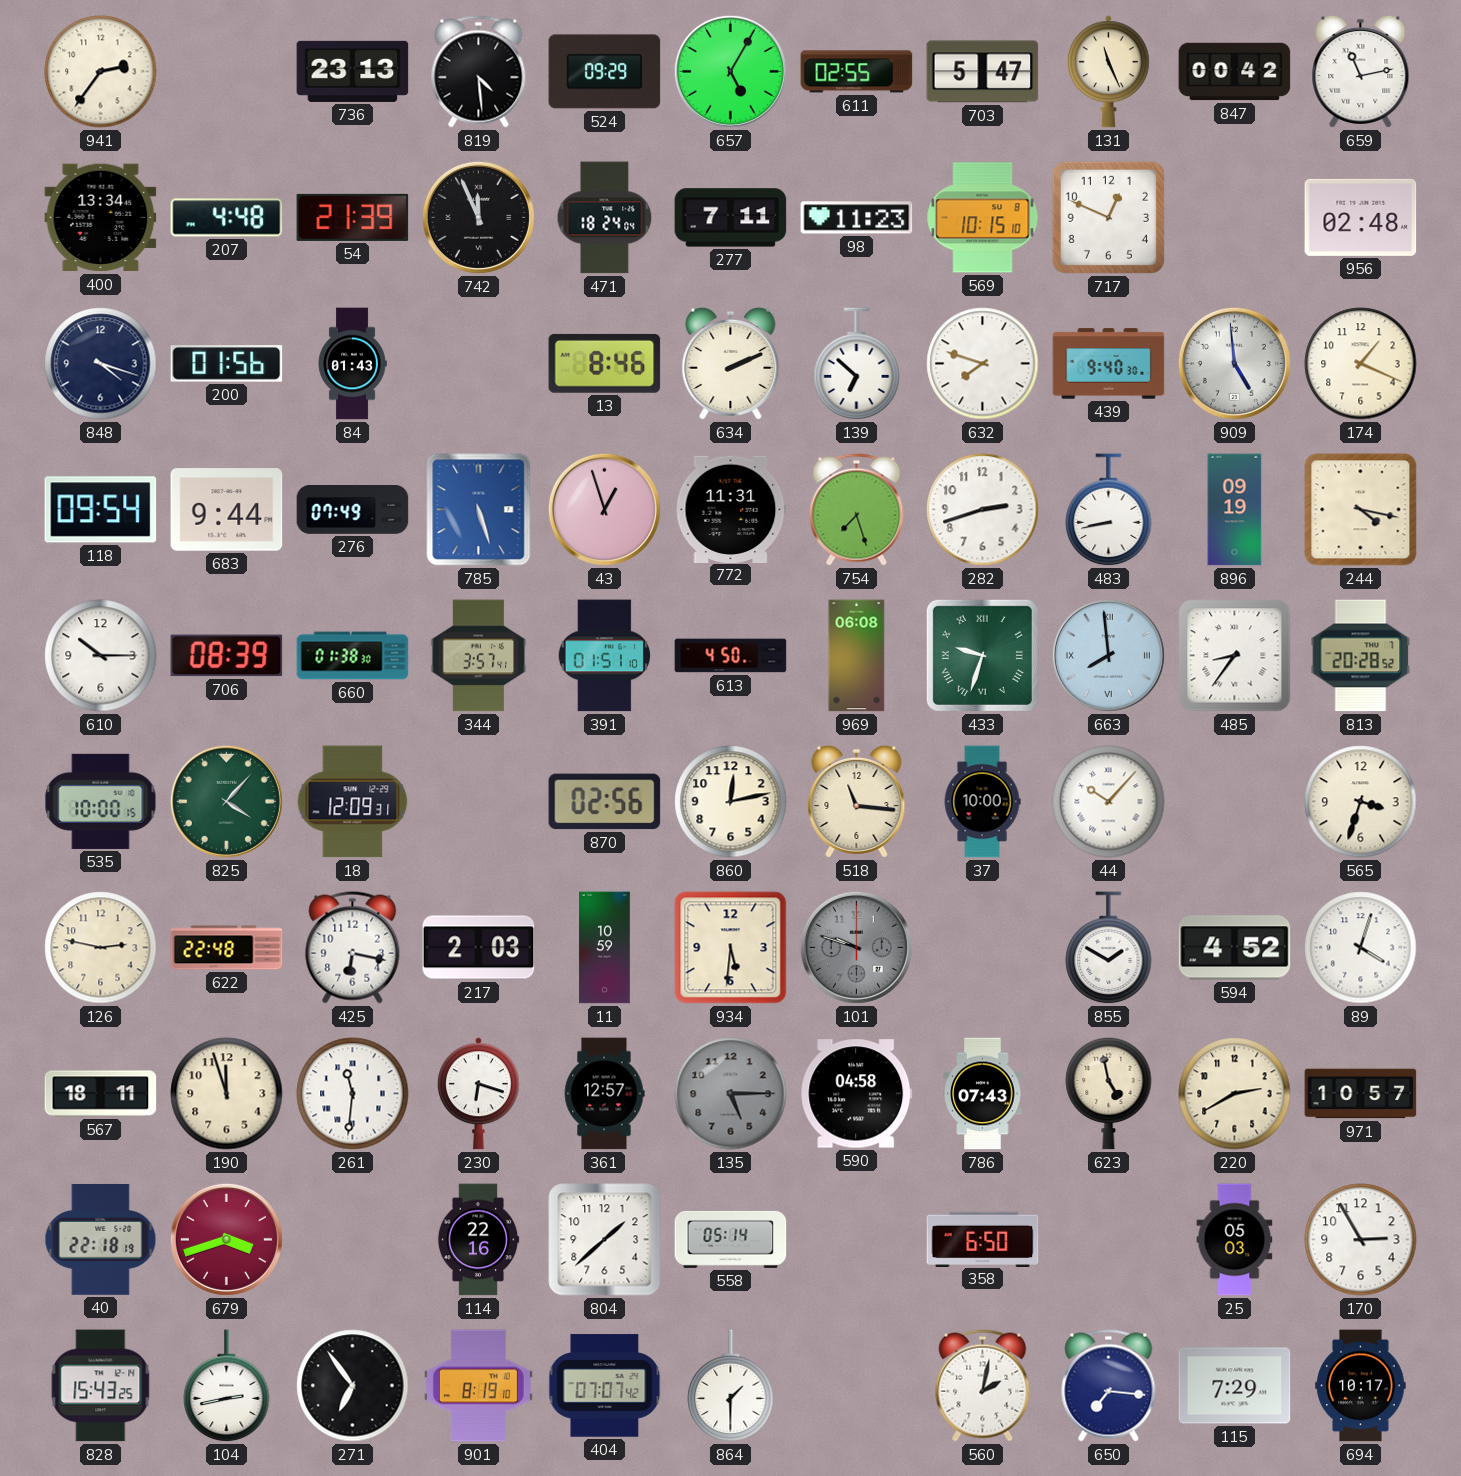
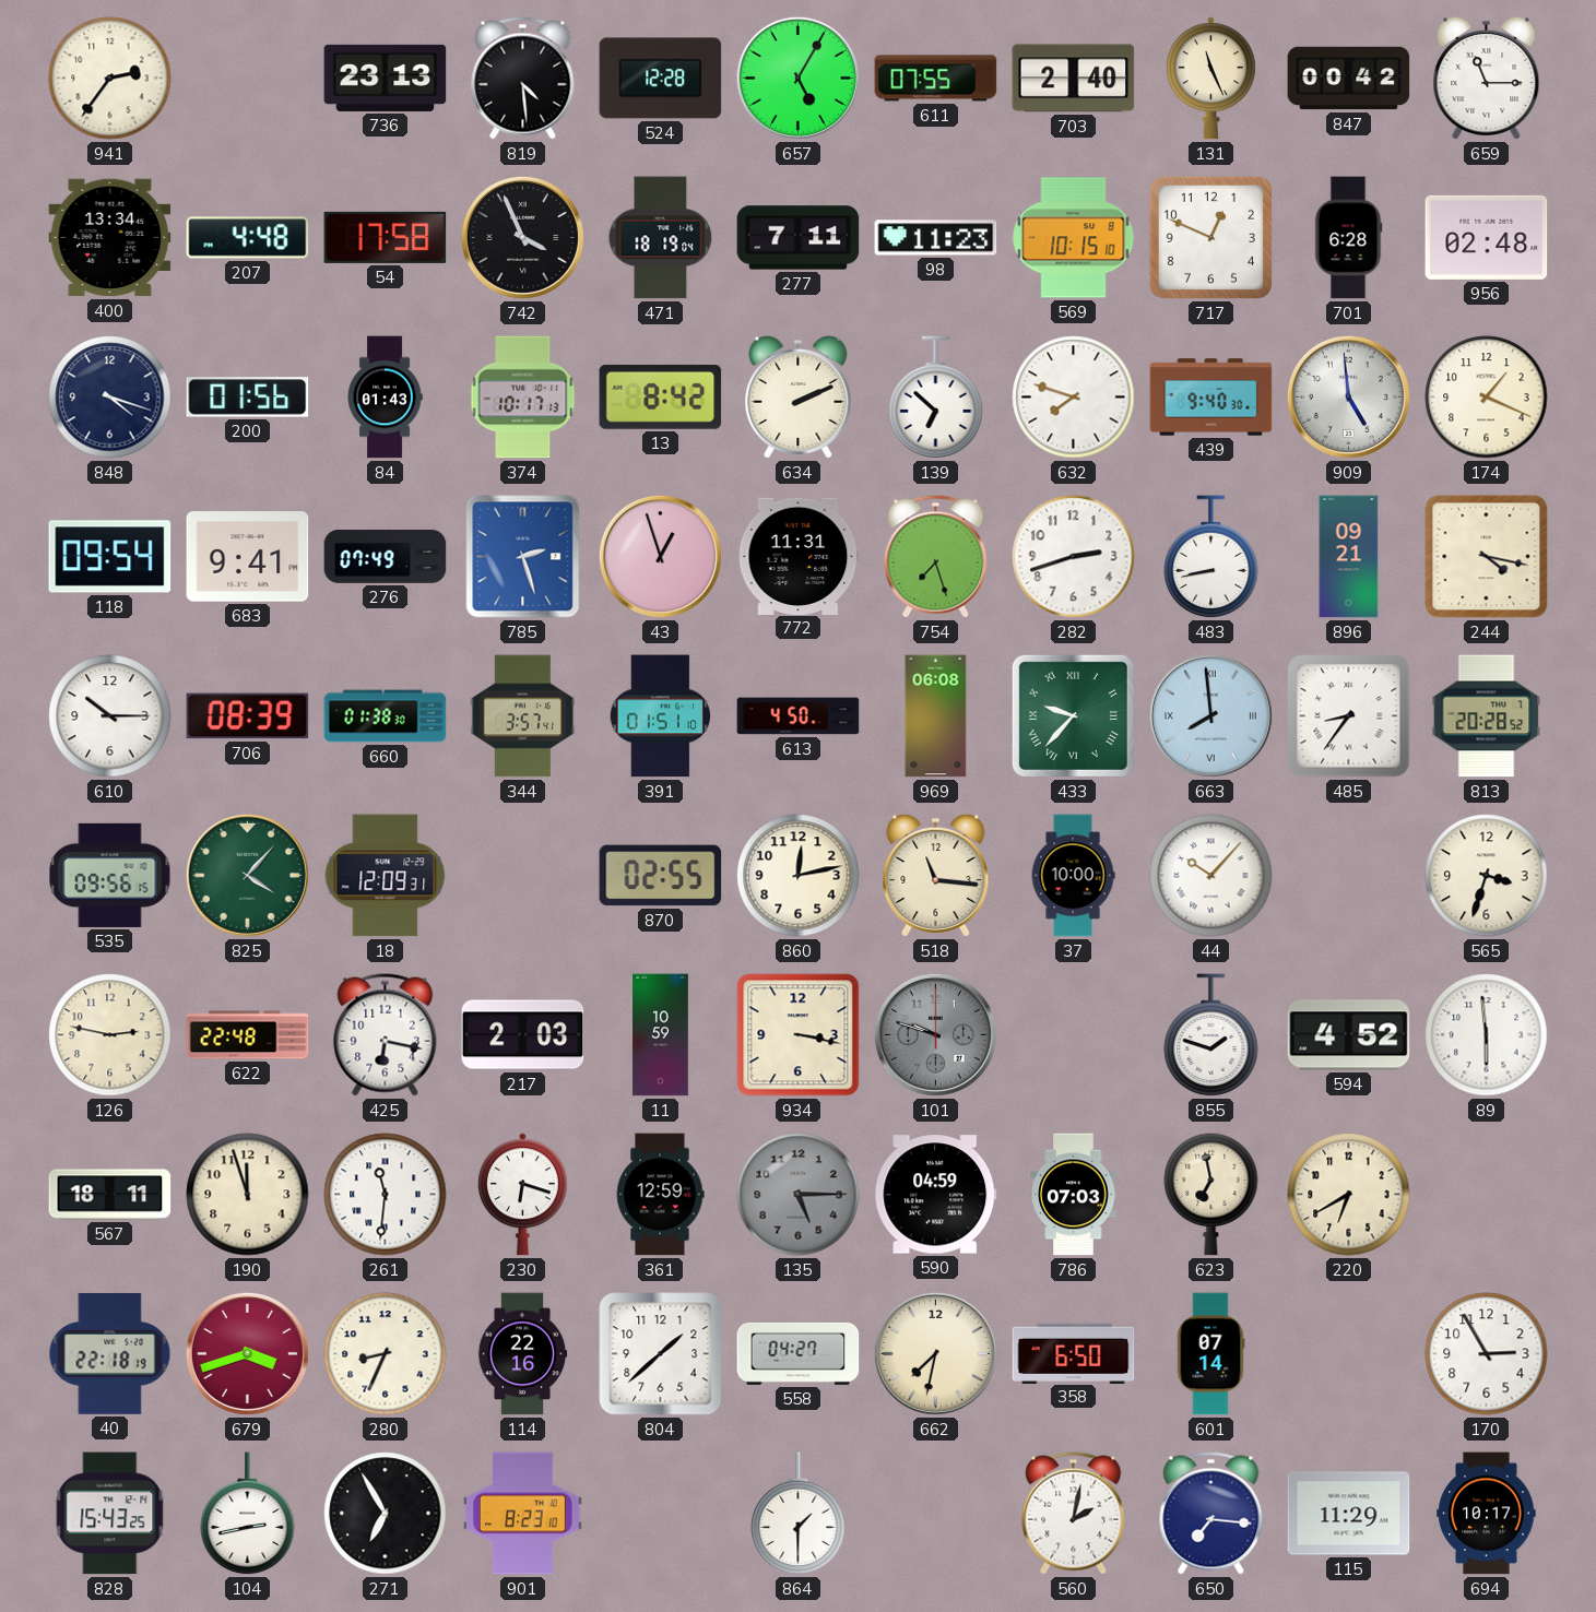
524: 09:29 -> 12:28
611: 02:55 -> 07:55
703: 5:47 -> 2:40
659: 11:13 -> 11:15
54: 21:39 -> 17:58
742: 11:56 -> 3:56
471: 18:24 -> 18:19
701: none -> 6:28
374: none -> 10:17
13: 8:46 -> 8:42
683: 9:44 -> 9:41
785: 5:27 -> 2:27
896: 09:19 -> 09:21
433: 9:33 -> 9:37
535: 10:00 -> 09:56
870: 02:56 -> 02:55
934: 5:31 -> 3:17
855: 1:50 -> 1:48
89: 4:03 -> 5:59
361: 12:57 -> 12:59
590: 04:58 -> 04:59
786: 07:43 -> 07:03
623: 4:58 -> 6:58
220: 2:40 -> 6:40
971: 10:57 -> none
280: none -> 8:34
558: 05:14 -> 04:27
662: none -> 7:32
601: none -> 07:14
25: 05:03 -> none
271: 6:54 -> 6:55
901: 8:19 -> 8:23
404: 07:07 -> none
115: 7:29 -> 11:29
